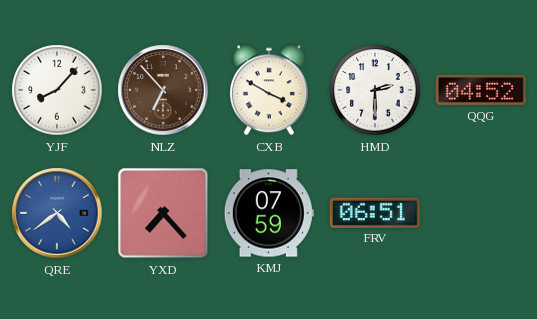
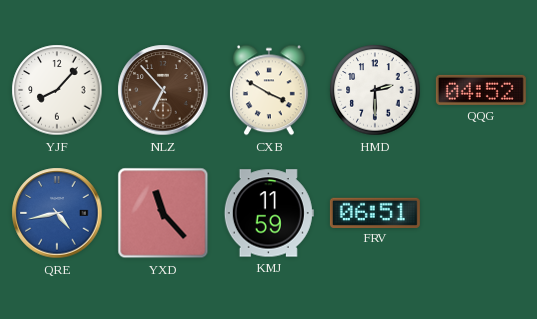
QRE: 4:39 -> 4:43
YXD: 7:23 -> 11:23
KMJ: 07:59 -> 11:59
